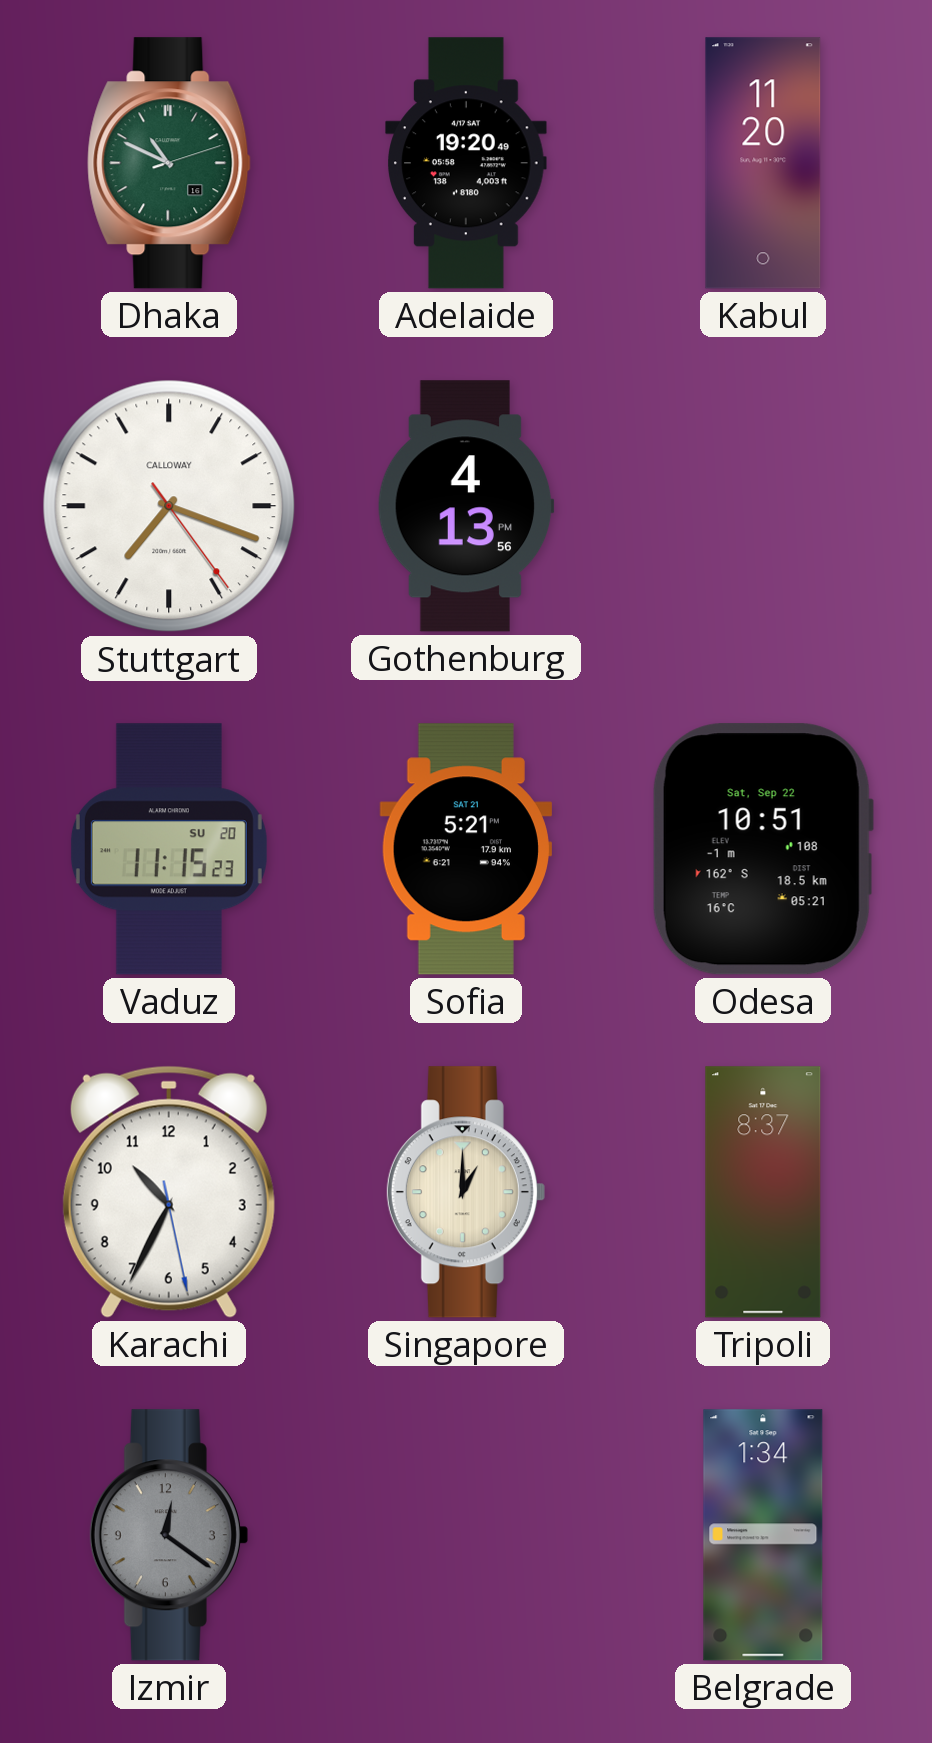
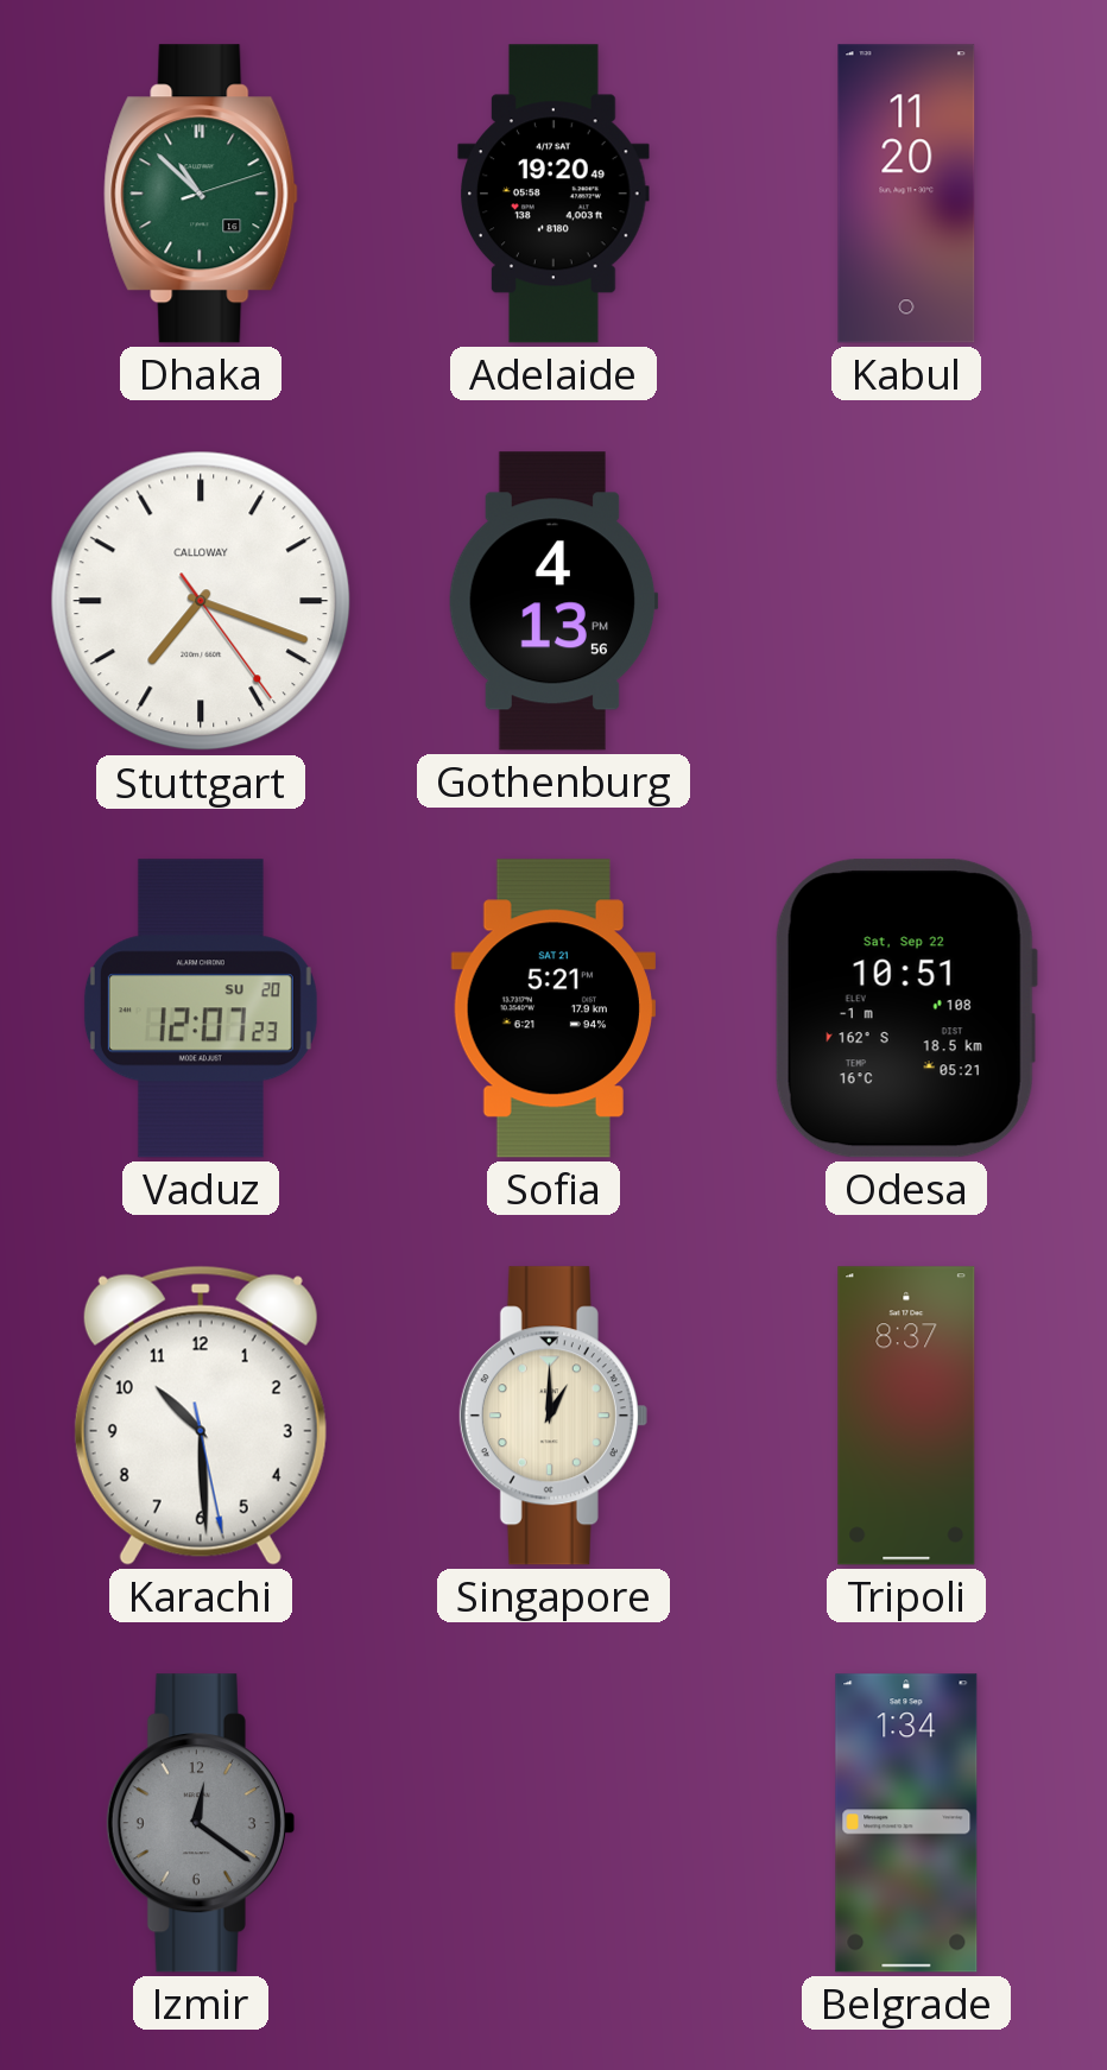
Dhaka: 10:49 -> 10:52
Vaduz: 11:15 -> 12:07
Karachi: 10:34 -> 10:29
